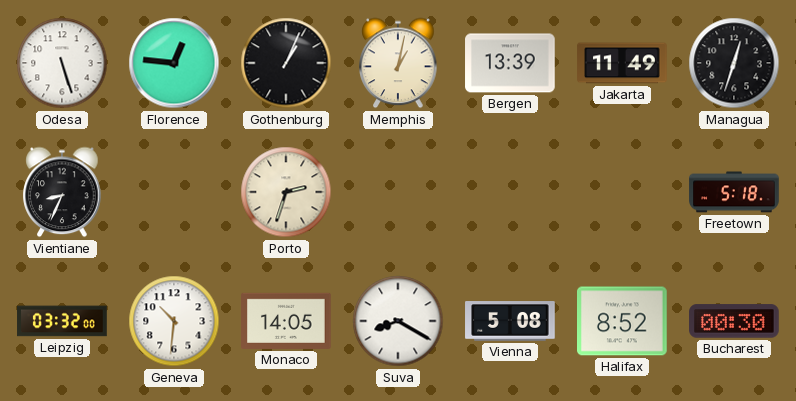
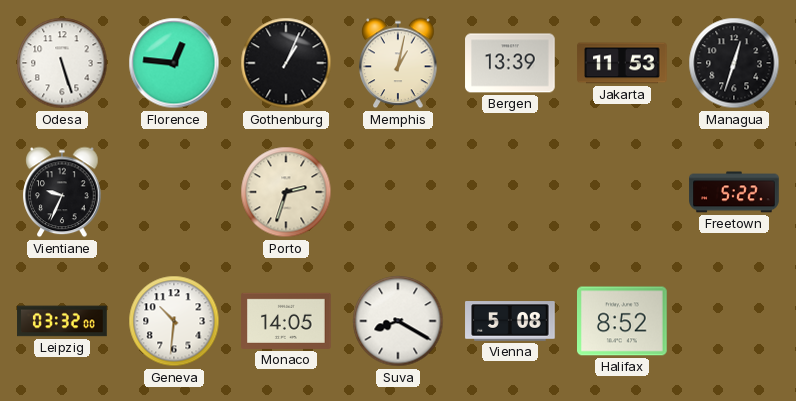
Jakarta: 11:49 -> 11:53
Vientiane: 8:34 -> 9:34
Freetown: 5:18 -> 5:22
Bucharest: 00:30 -> none
